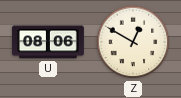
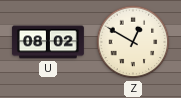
U: 08:06 -> 08:02
